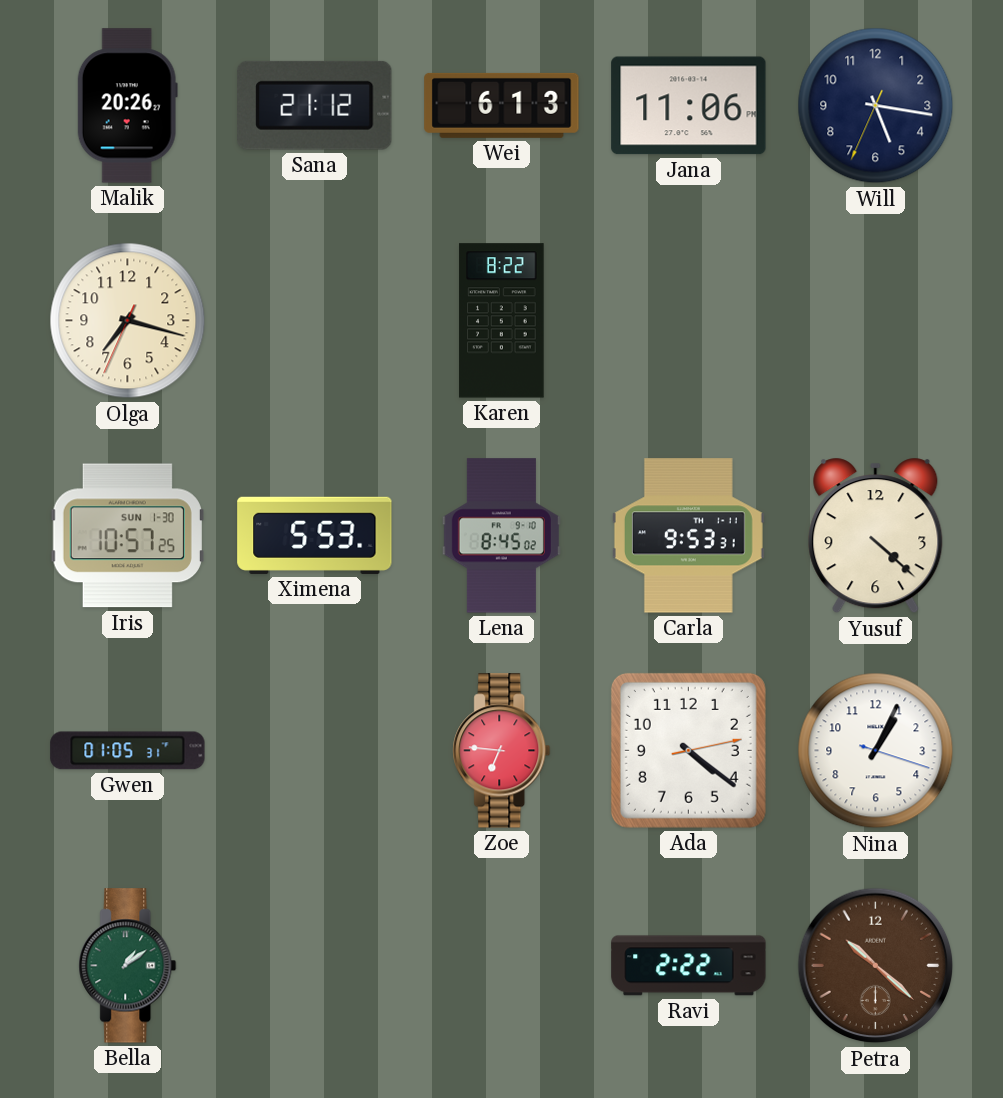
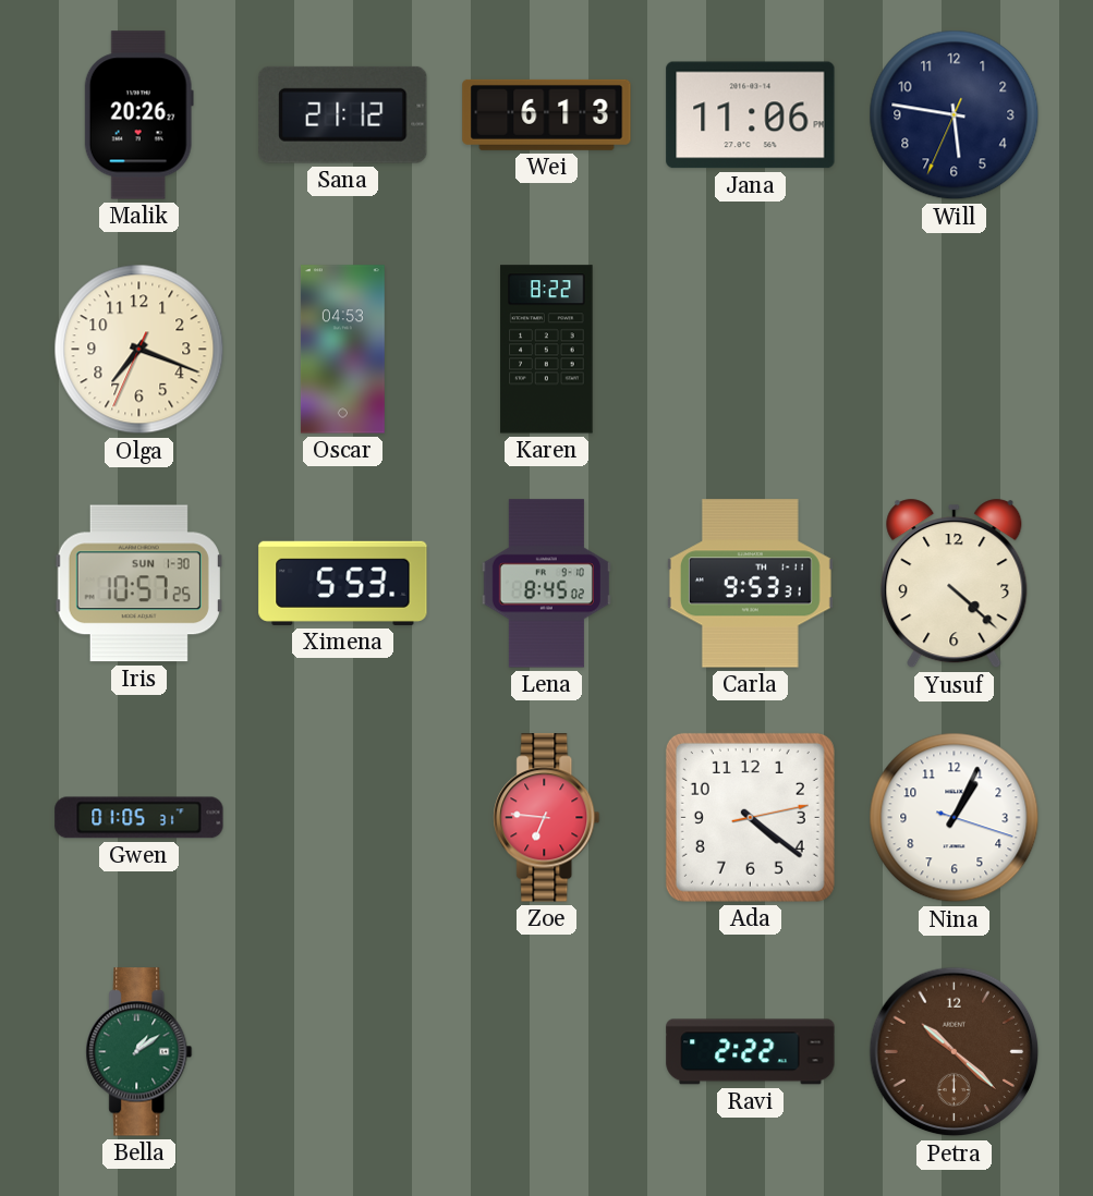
Will: 5:16 -> 5:46
Olga: 7:17 -> 7:18
Oscar: none -> 04:53
